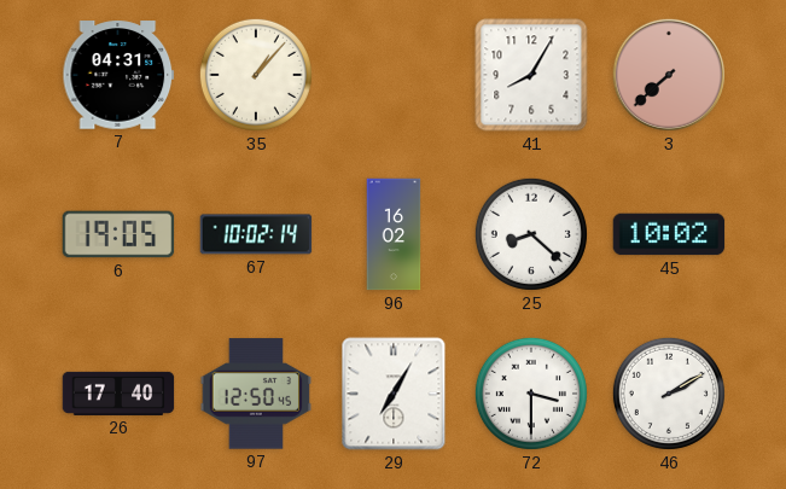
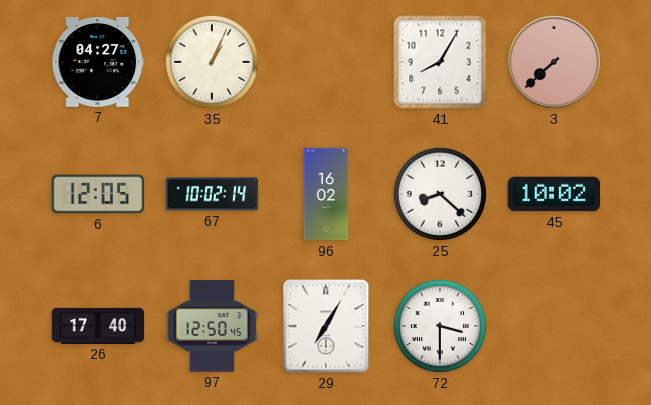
7: 04:31 -> 04:27
35: 1:07 -> 1:04
6: 19:05 -> 12:05
46: 2:10 -> none
